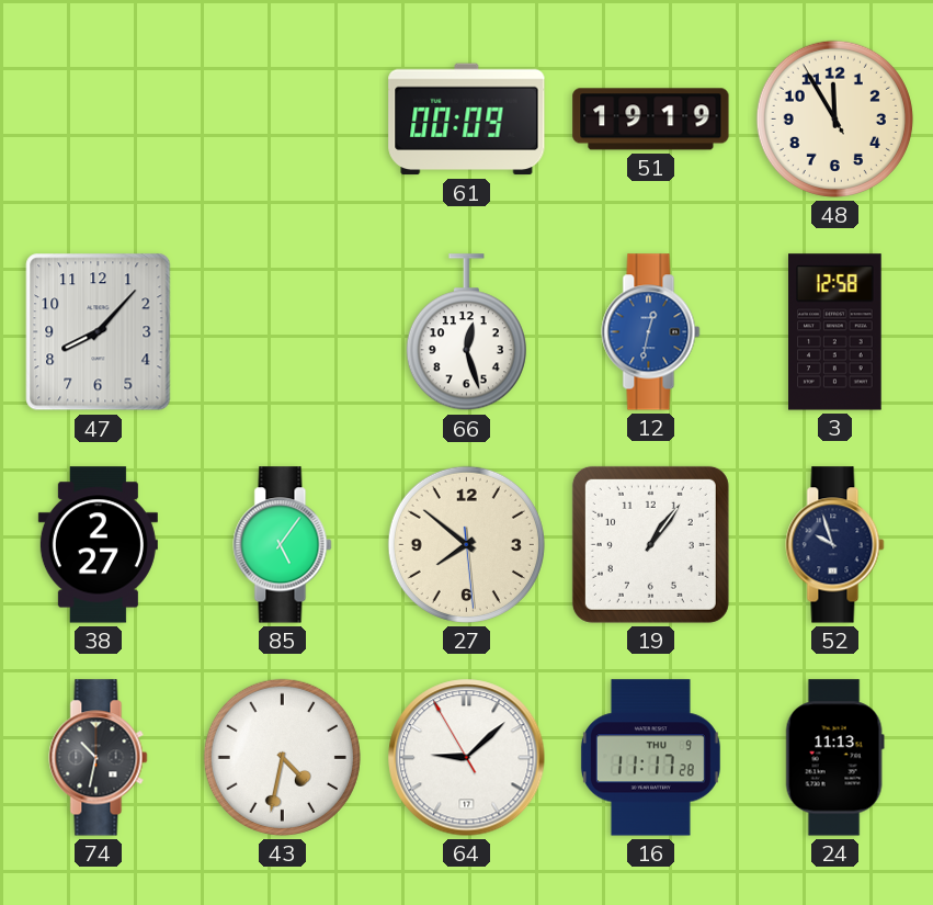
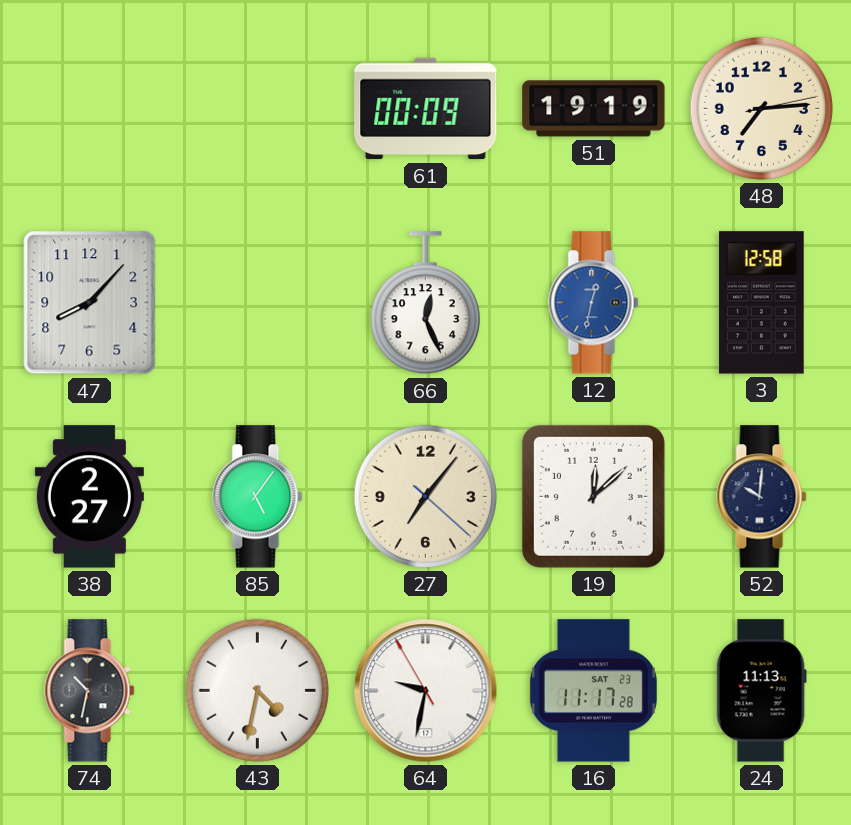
48: 11:54 -> 7:14
66: 12:27 -> 12:26
27: 7:51 -> 7:06
19: 1:06 -> 12:08
52: 9:57 -> 10:01
64: 9:07 -> 9:31
16 date: THU 9 -> SAT 23
